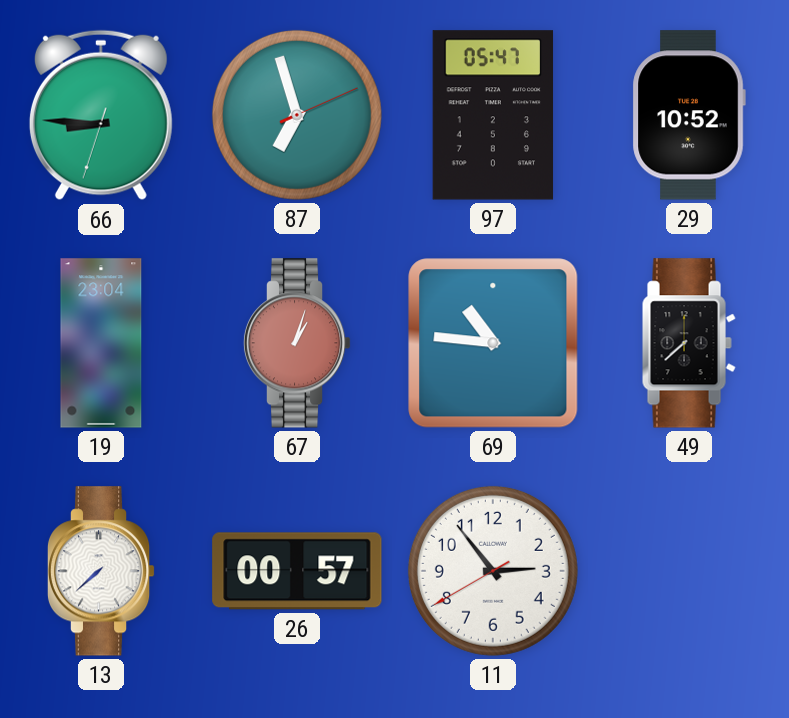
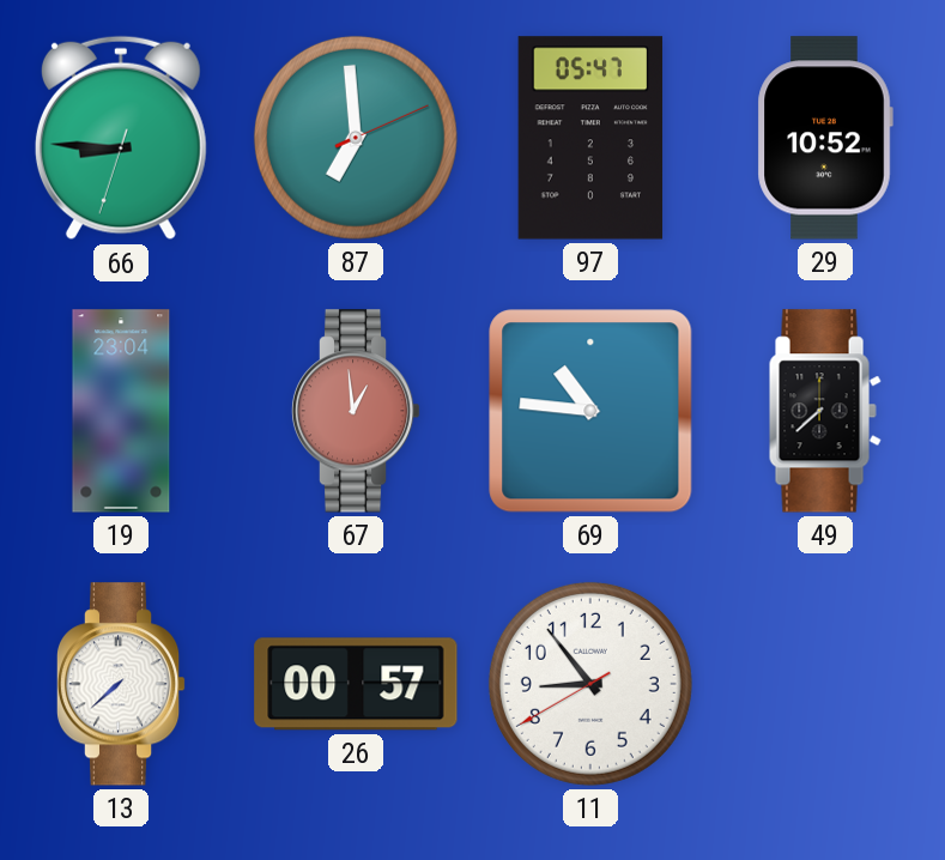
87: 6:57 -> 6:59
67: 1:03 -> 12:59
11: 2:53 -> 8:53
